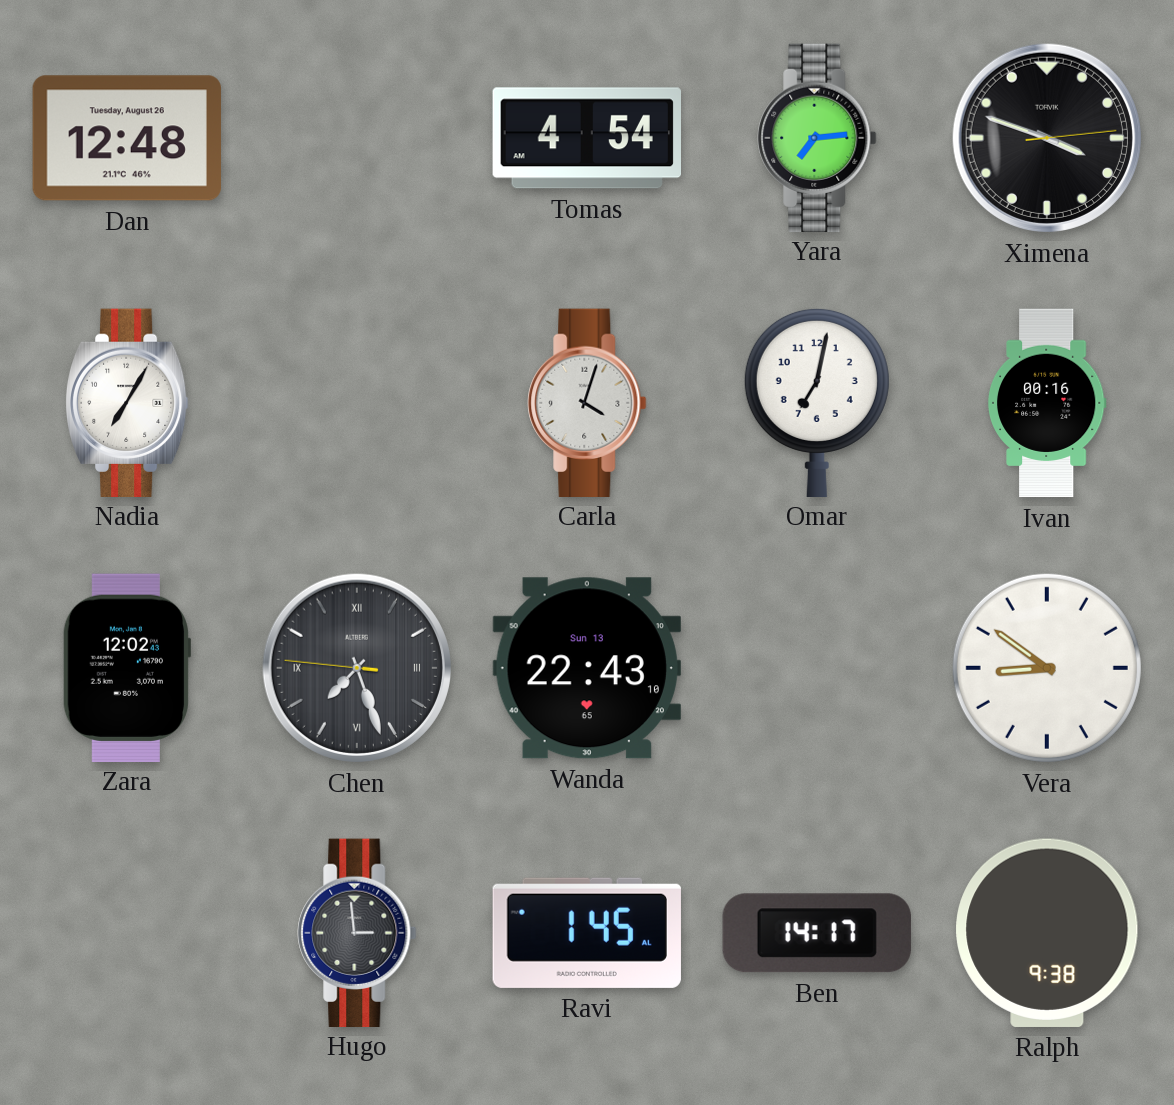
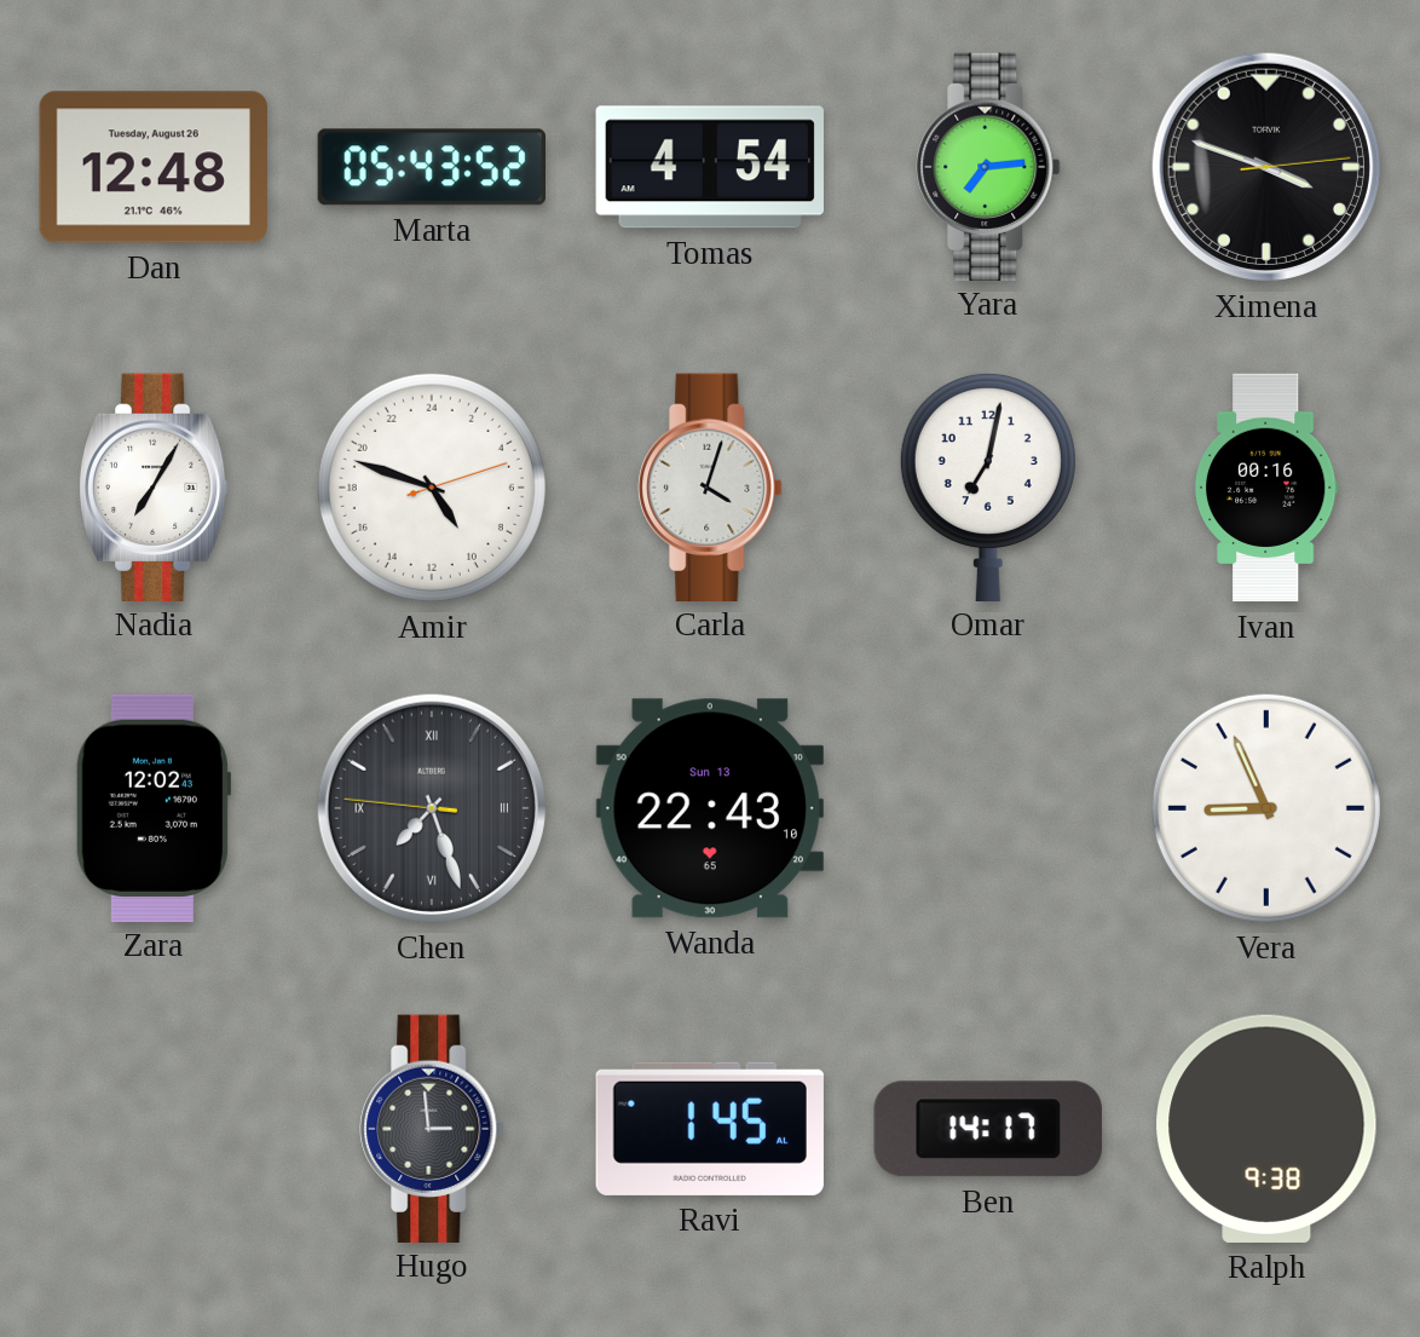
Marta: none -> 05:43
Amir: none -> 9:48
Vera: 8:51 -> 8:56
